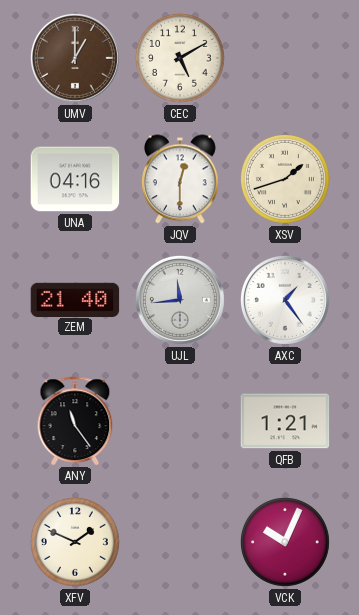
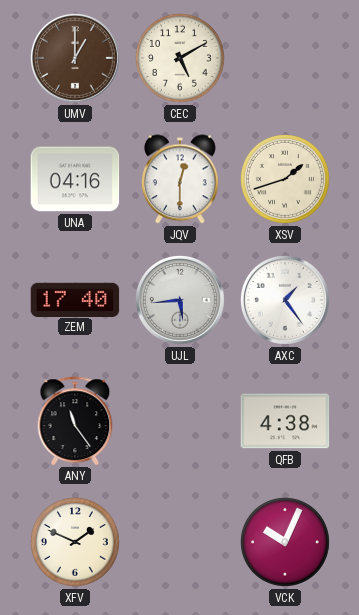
ZEM: 21:40 -> 17:40
UJL: 11:44 -> 5:44
QFB: 1:21 -> 4:38
